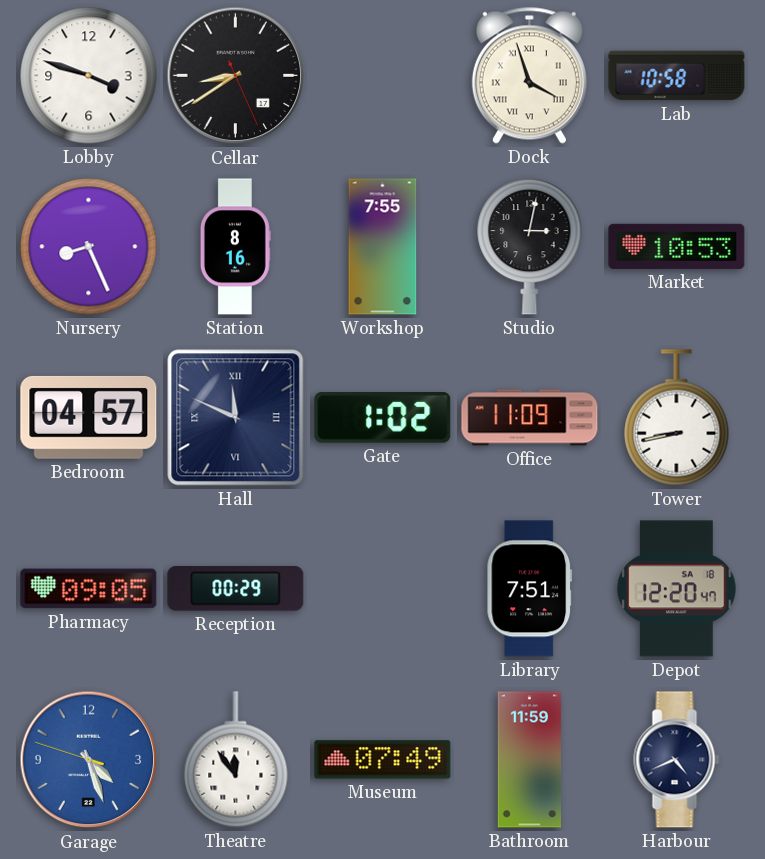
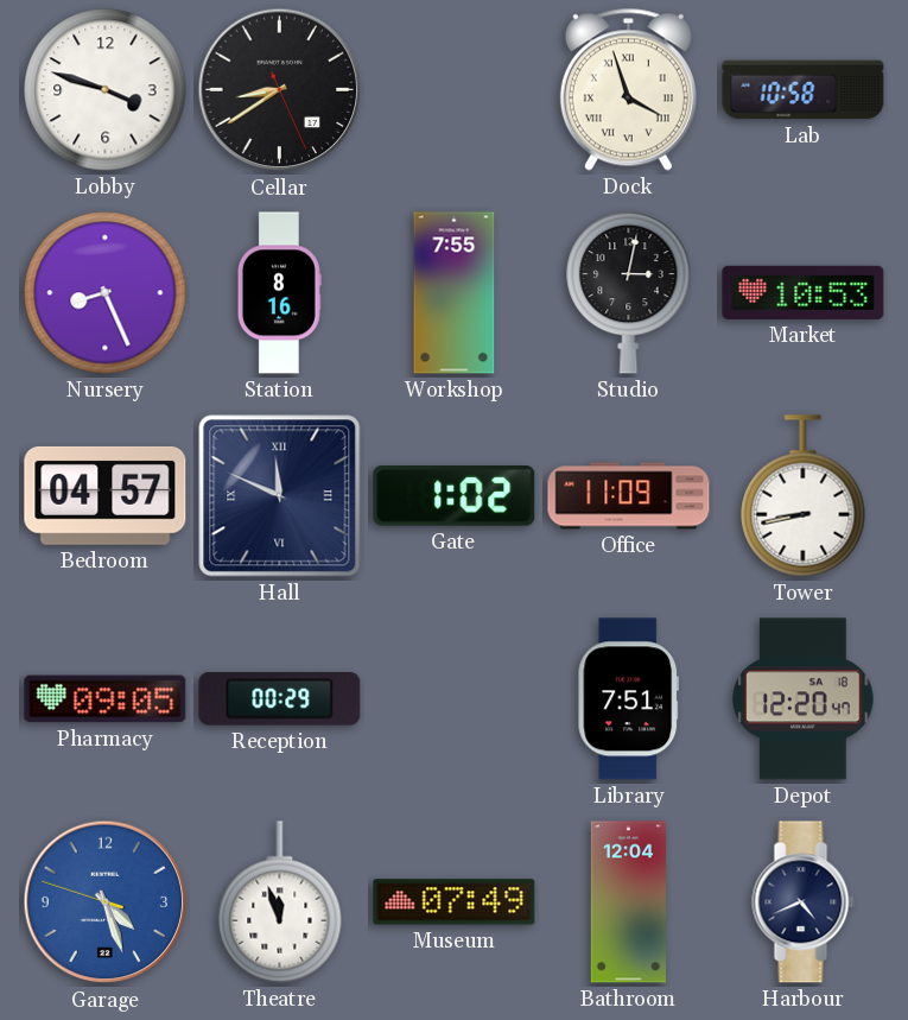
Theatre: 11:54 -> 11:57
Bathroom: 11:59 -> 12:04
